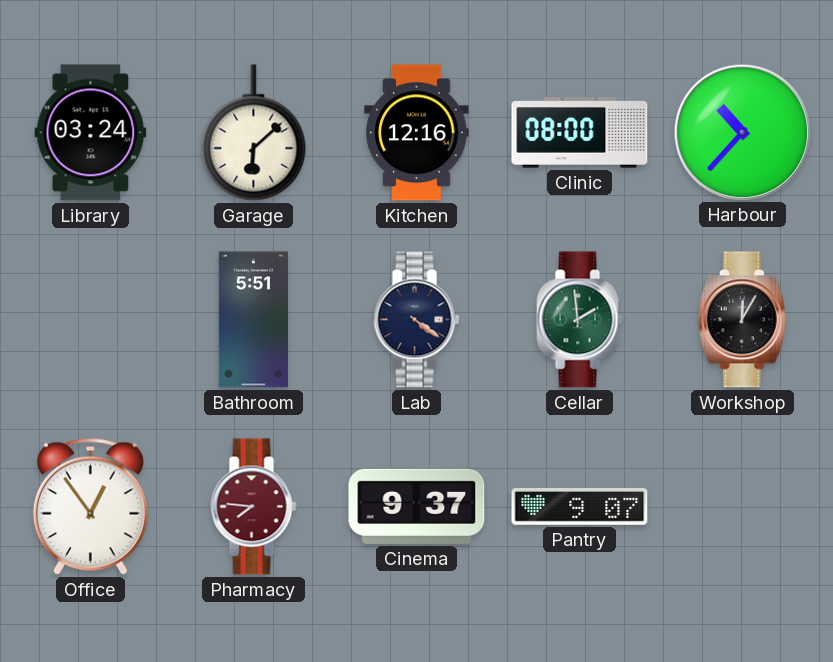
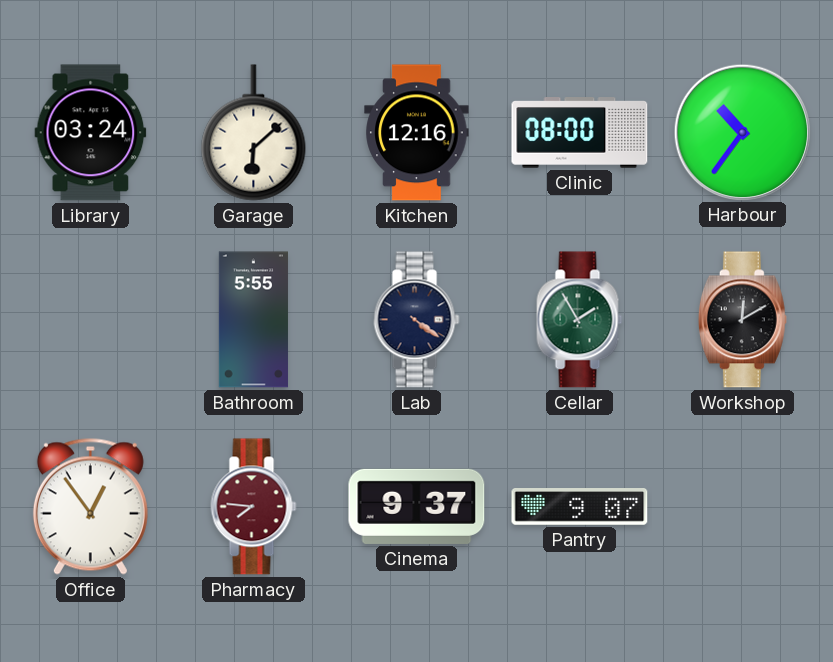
Harbour: 10:37 -> 10:36
Bathroom: 5:51 -> 5:55
Cellar: 1:59 -> 1:55
Workshop: 12:05 -> 12:10
